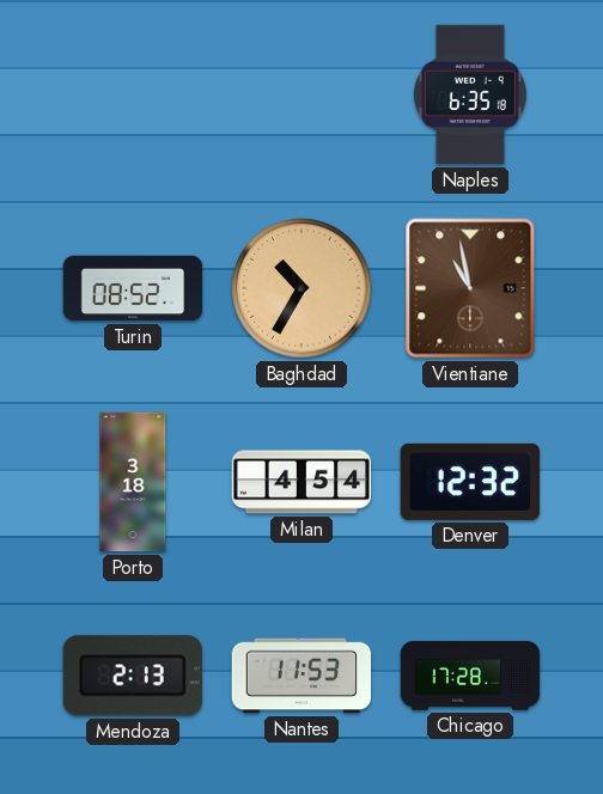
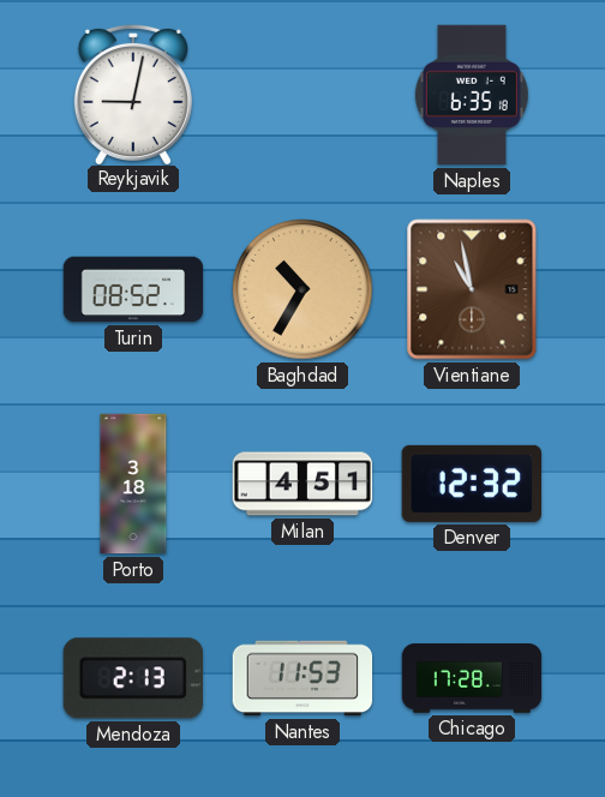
Reykjavik: none -> 9:02
Milan: 4:54 -> 4:51
